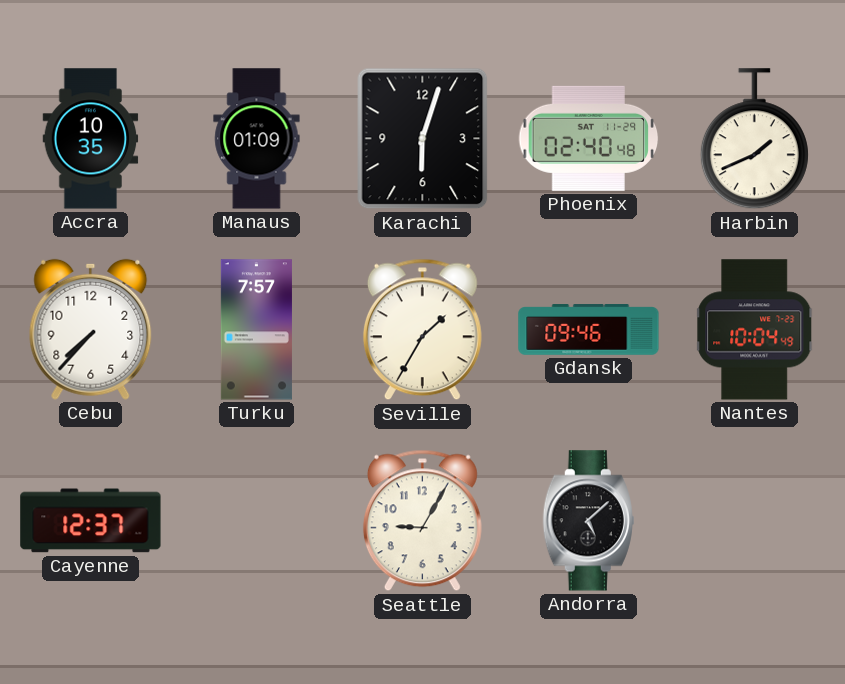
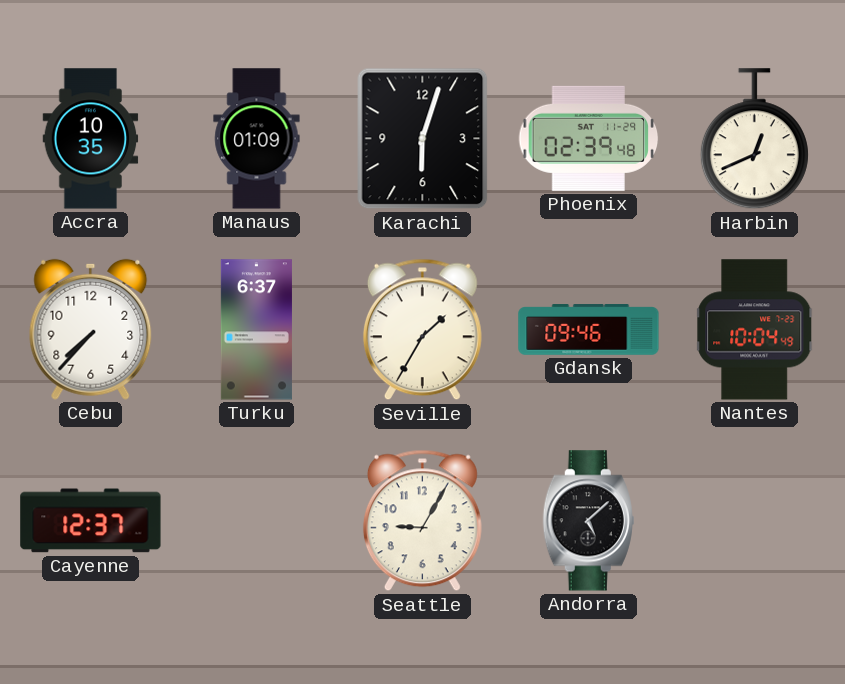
Phoenix: 02:40 -> 02:39
Harbin: 1:41 -> 12:41
Turku: 7:57 -> 6:37
